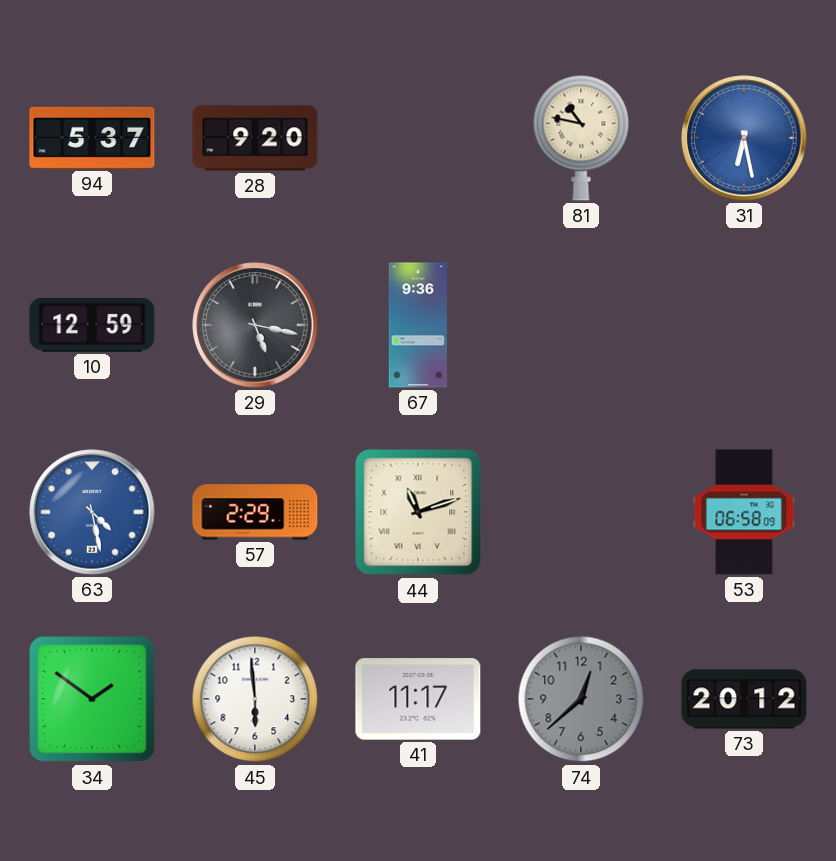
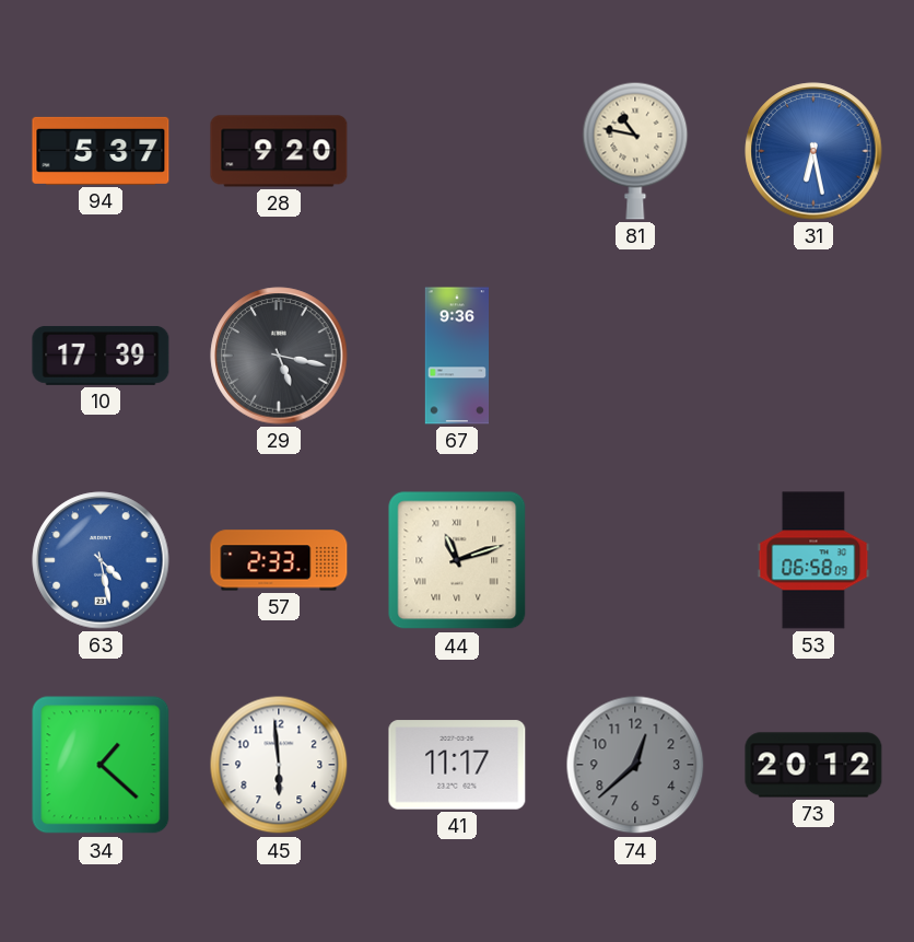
10: 12:59 -> 17:39
57: 2:29 -> 2:33
34: 1:51 -> 1:22
